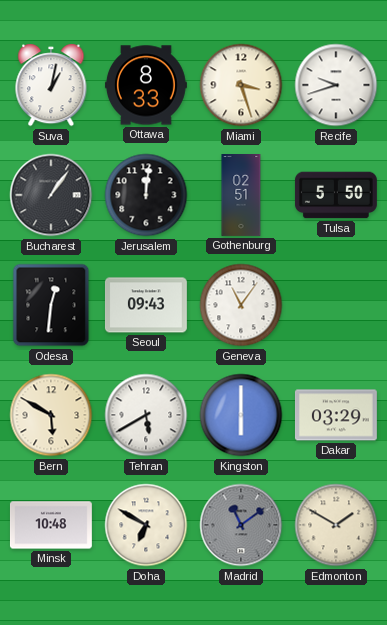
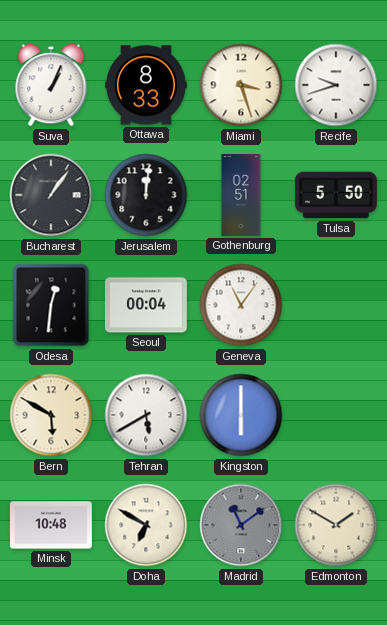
Suva: 1:02 -> 1:04
Seoul: 09:43 -> 00:04
Dakar: 03:29 -> none
